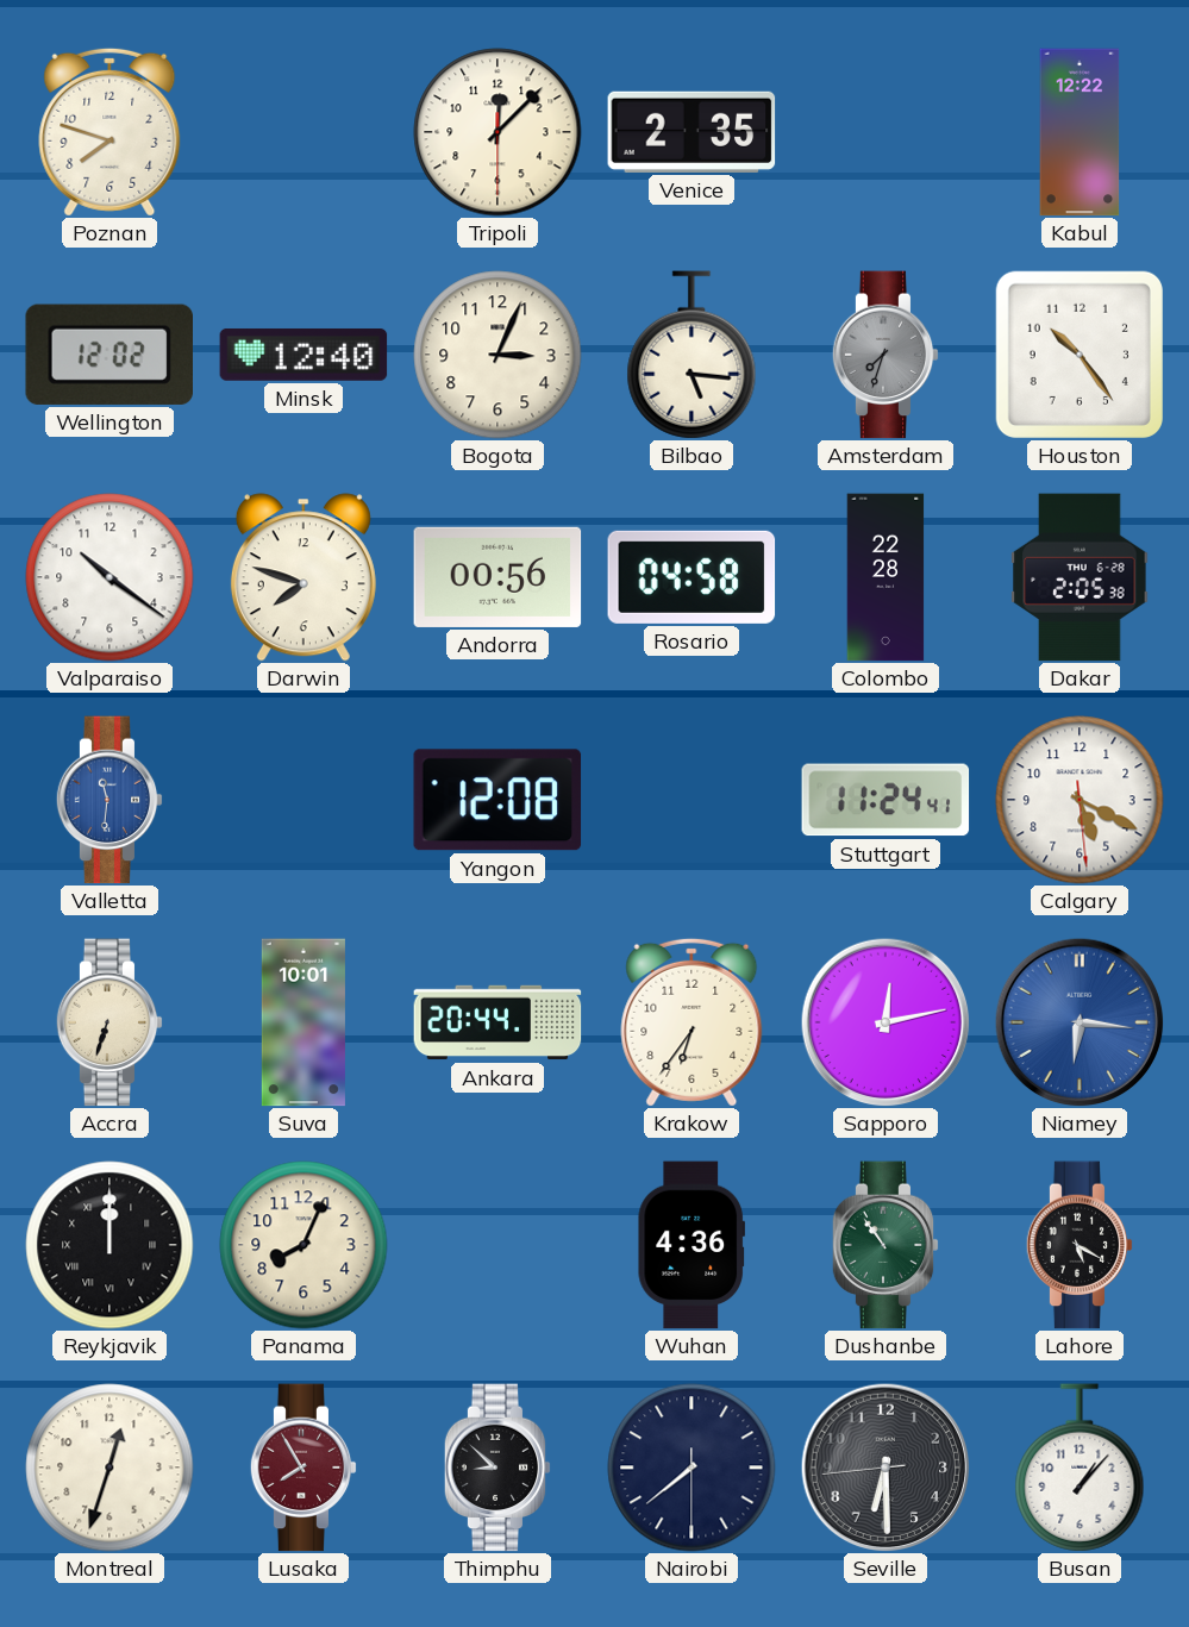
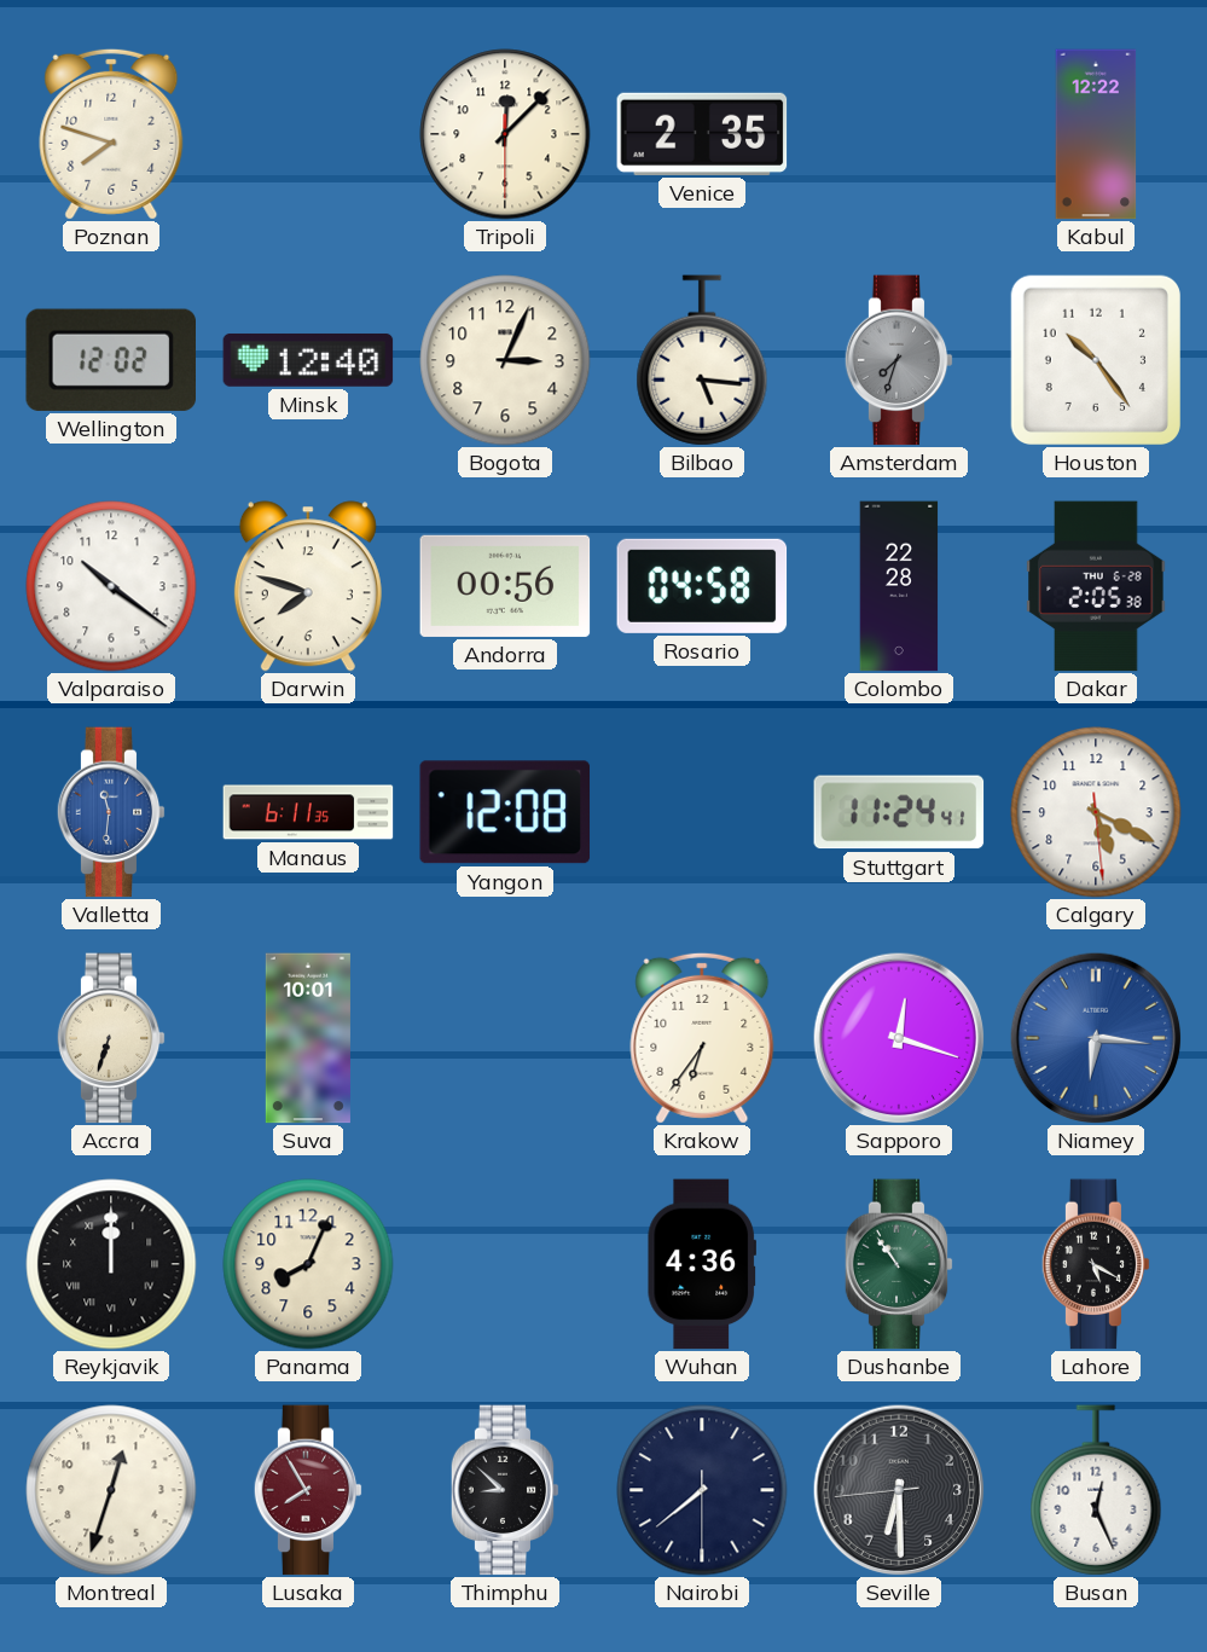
Manaus: none -> 6:11
Ankara: 20:44 -> none
Sapporo: 12:13 -> 12:18
Busan: 1:07 -> 12:26
